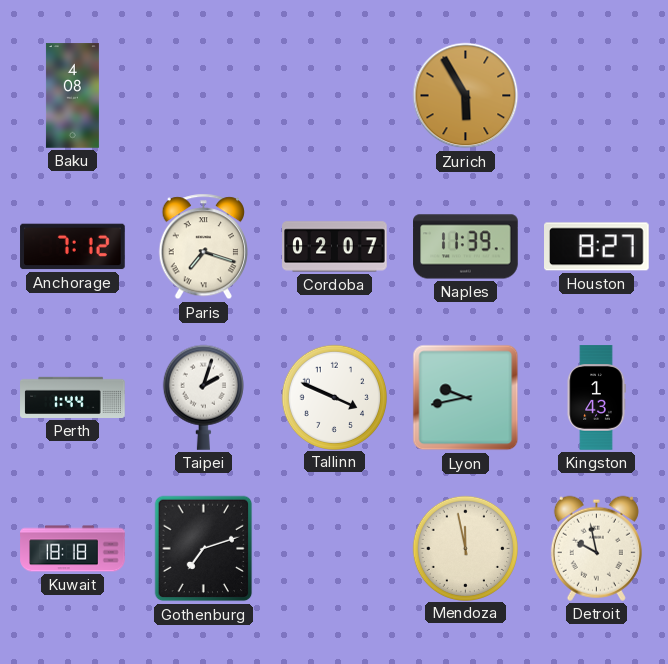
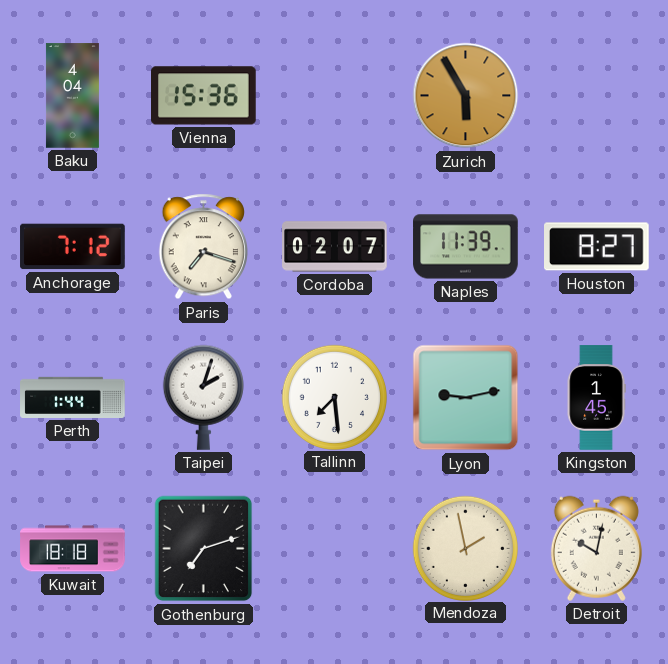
Baku: 4:08 -> 4:04
Vienna: none -> 15:36
Tallinn: 3:49 -> 7:29
Lyon: 9:43 -> 9:13
Kingston: 1:43 -> 1:45
Mendoza: 11:58 -> 1:58
Detroit: 9:58 -> 10:02
